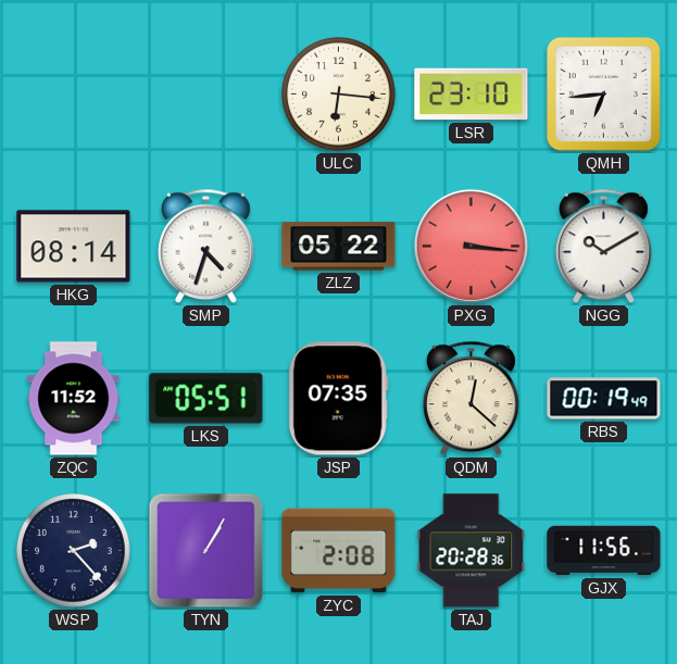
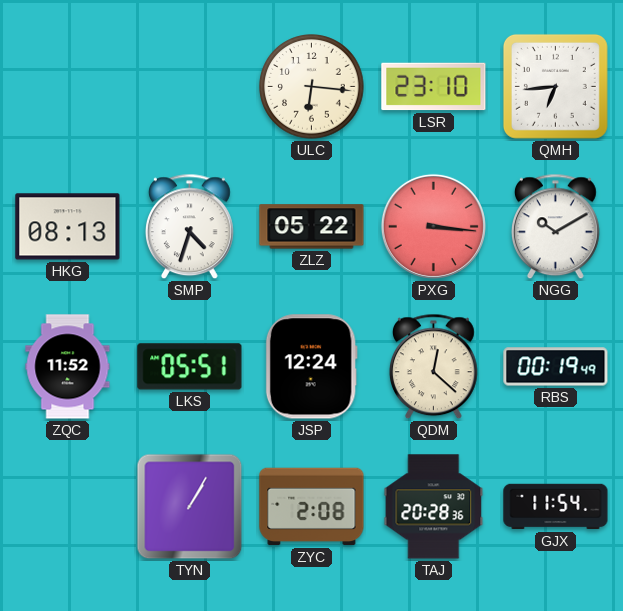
HKG: 08:14 -> 08:13
JSP: 07:35 -> 12:24
WSP: 2:23 -> none
GJX: 11:56 -> 11:54
